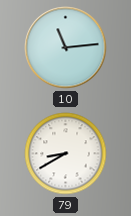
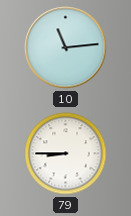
79: 8:40 -> 8:45
